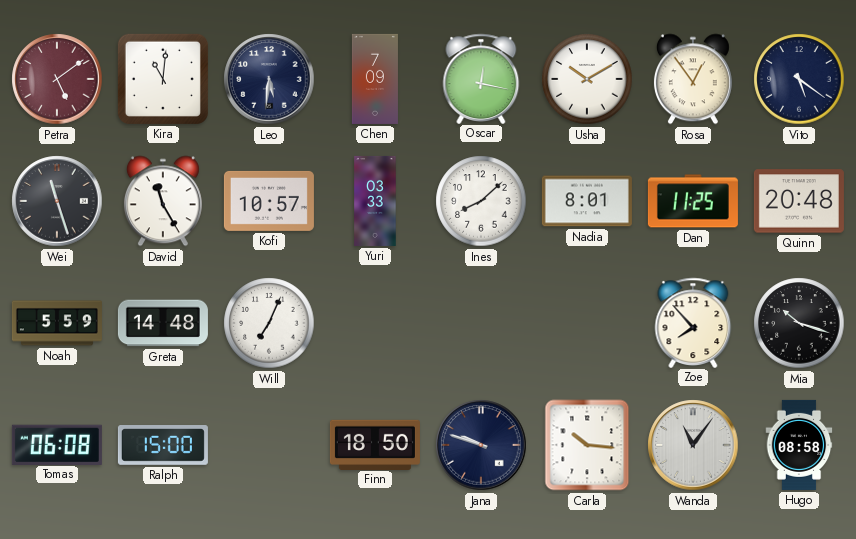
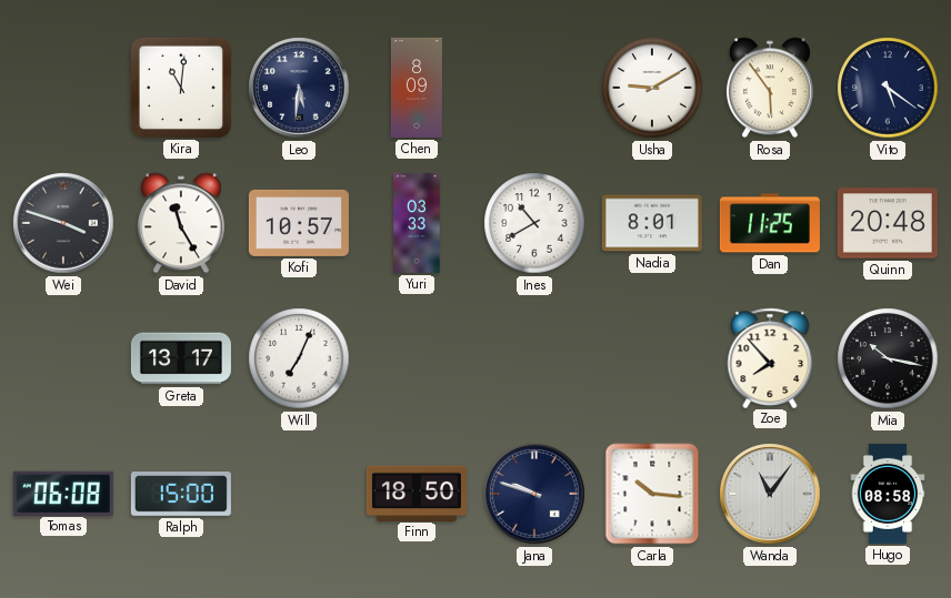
Petra: 5:09 -> none
Chen: 7:09 -> 8:09
Oscar: 12:17 -> none
Usha: 10:10 -> 9:10
Rosa: 12:54 -> 5:54
Wei: 11:27 -> 3:48
Ines: 8:08 -> 10:40
Noah: 5:59 -> none
Greta: 14:48 -> 13:17
Mia: 10:18 -> 10:17
